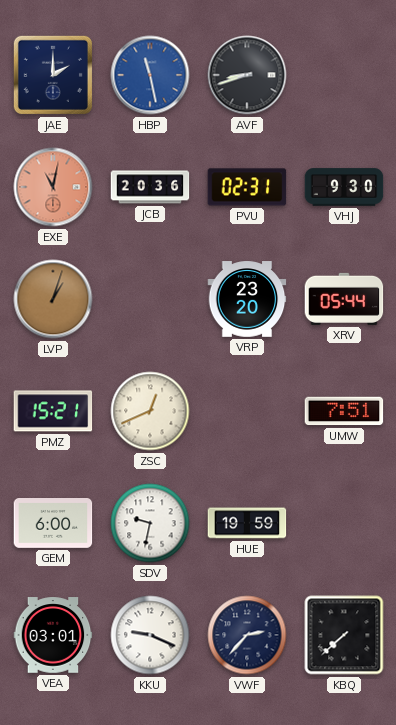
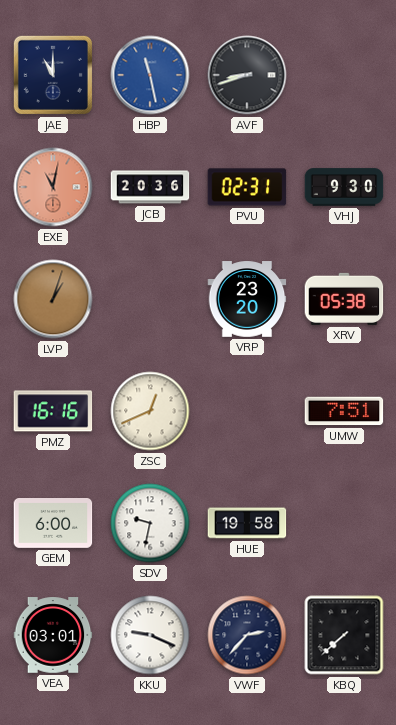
JAE: 2:00 -> 11:00
XRV: 05:44 -> 05:38
PMZ: 15:21 -> 16:16
HUE: 19:59 -> 19:58
